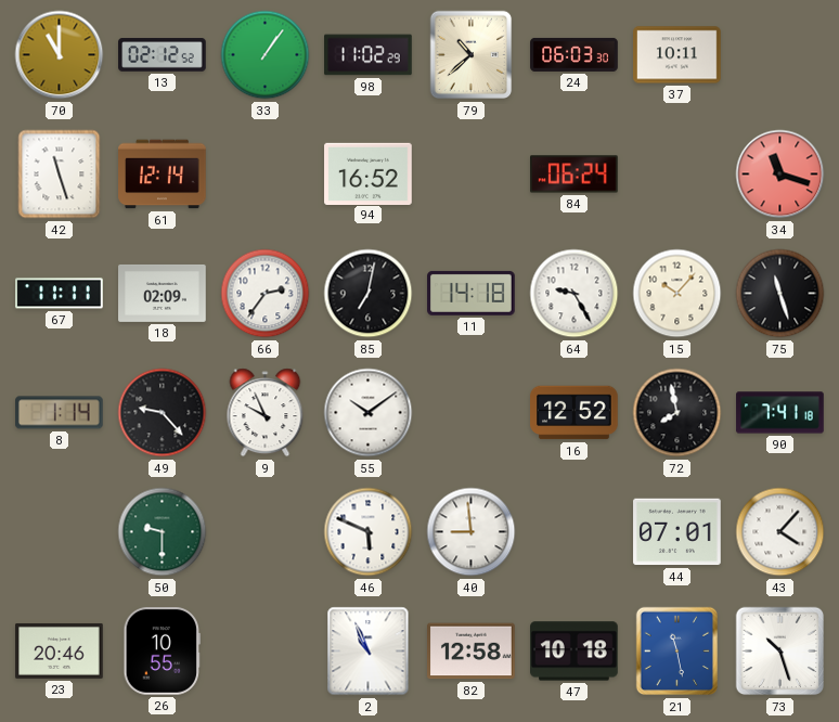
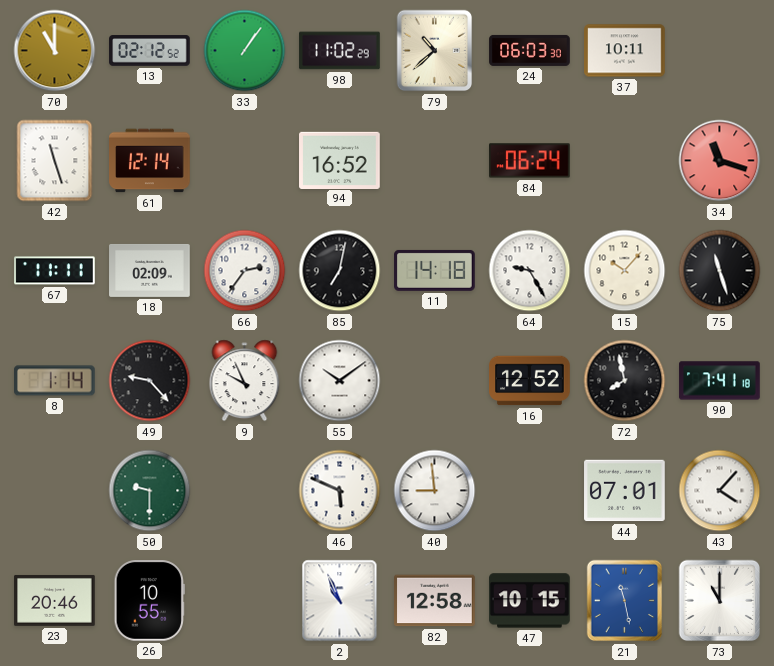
47: 10:18 -> 10:15
73: 10:27 -> 11:00
